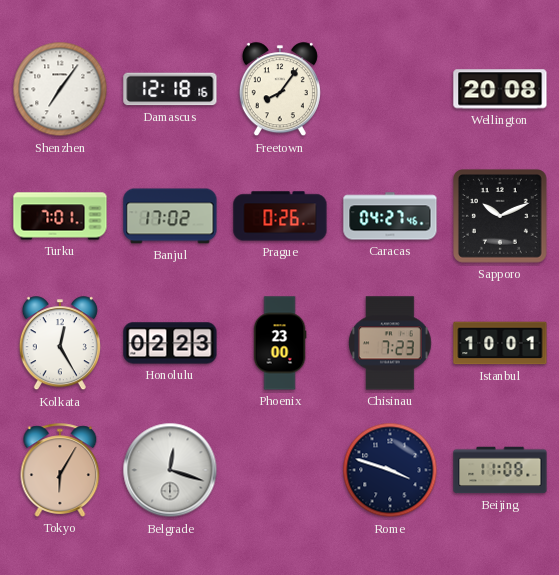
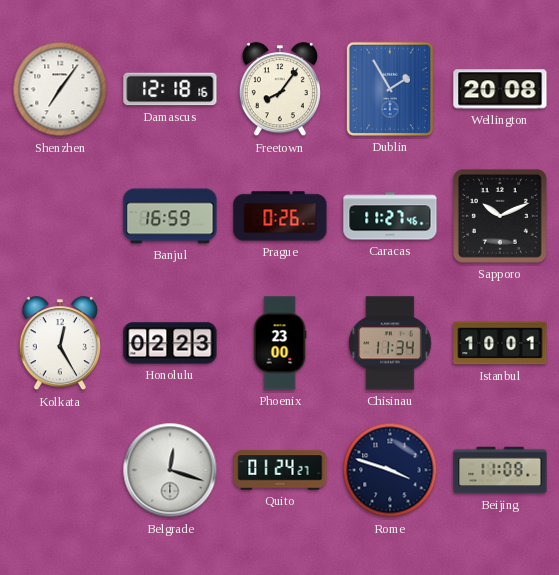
Dublin: none -> 1:55
Turku: 7:01 -> none
Banjul: 17:02 -> 16:59
Caracas: 04:27 -> 11:27
Chisinau: 7:23 -> 11:34
Tokyo: 6:05 -> none
Quito: none -> 01:24
